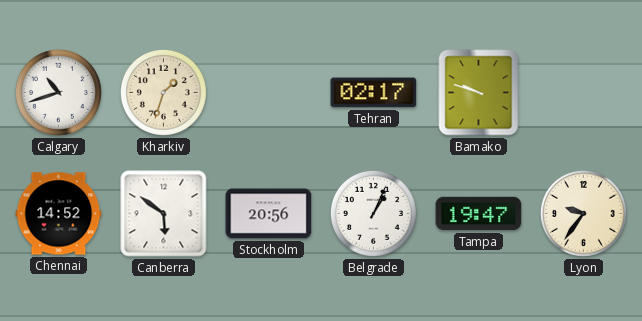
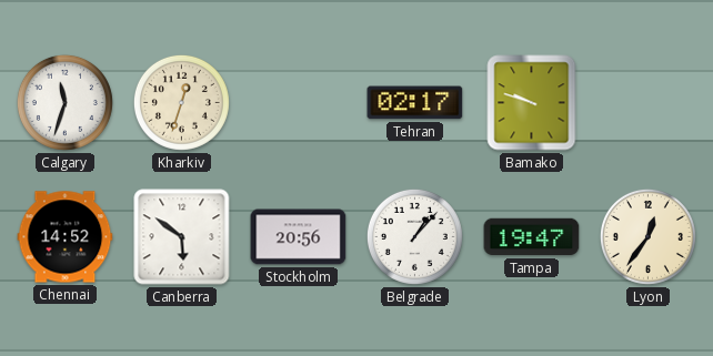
Calgary: 10:42 -> 11:33
Kharkiv: 1:33 -> 12:33
Belgrade: 1:04 -> 1:07
Lyon: 9:36 -> 12:36
